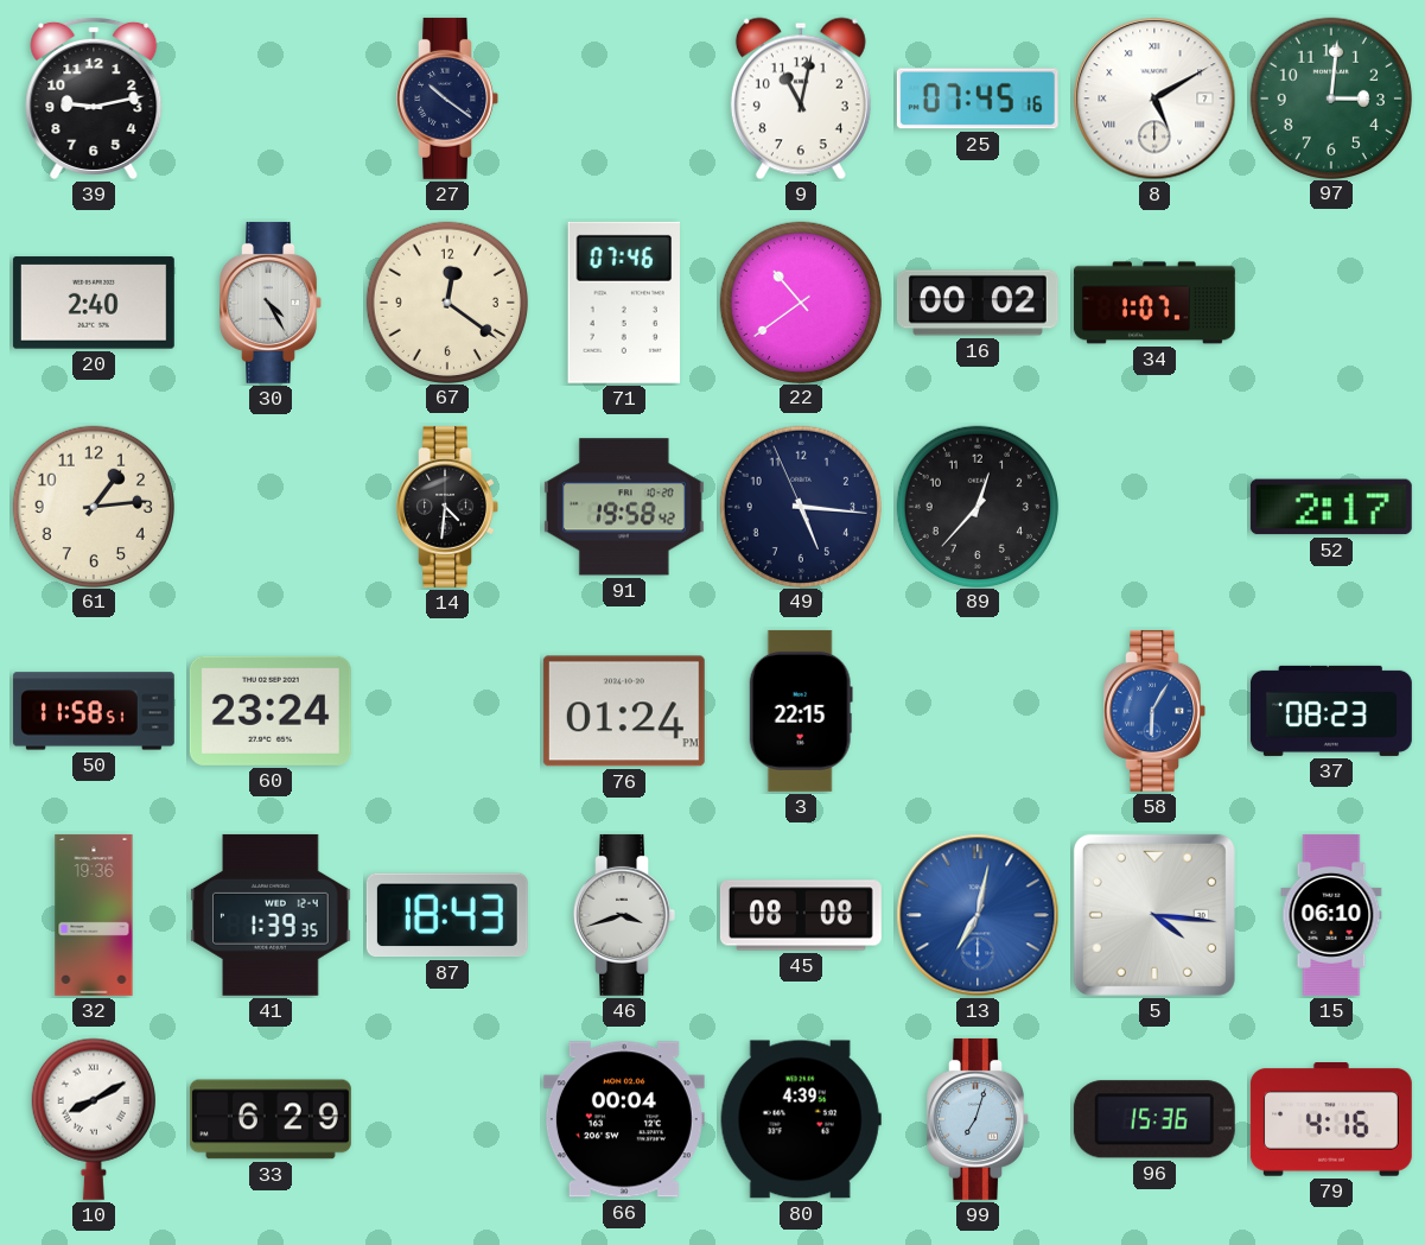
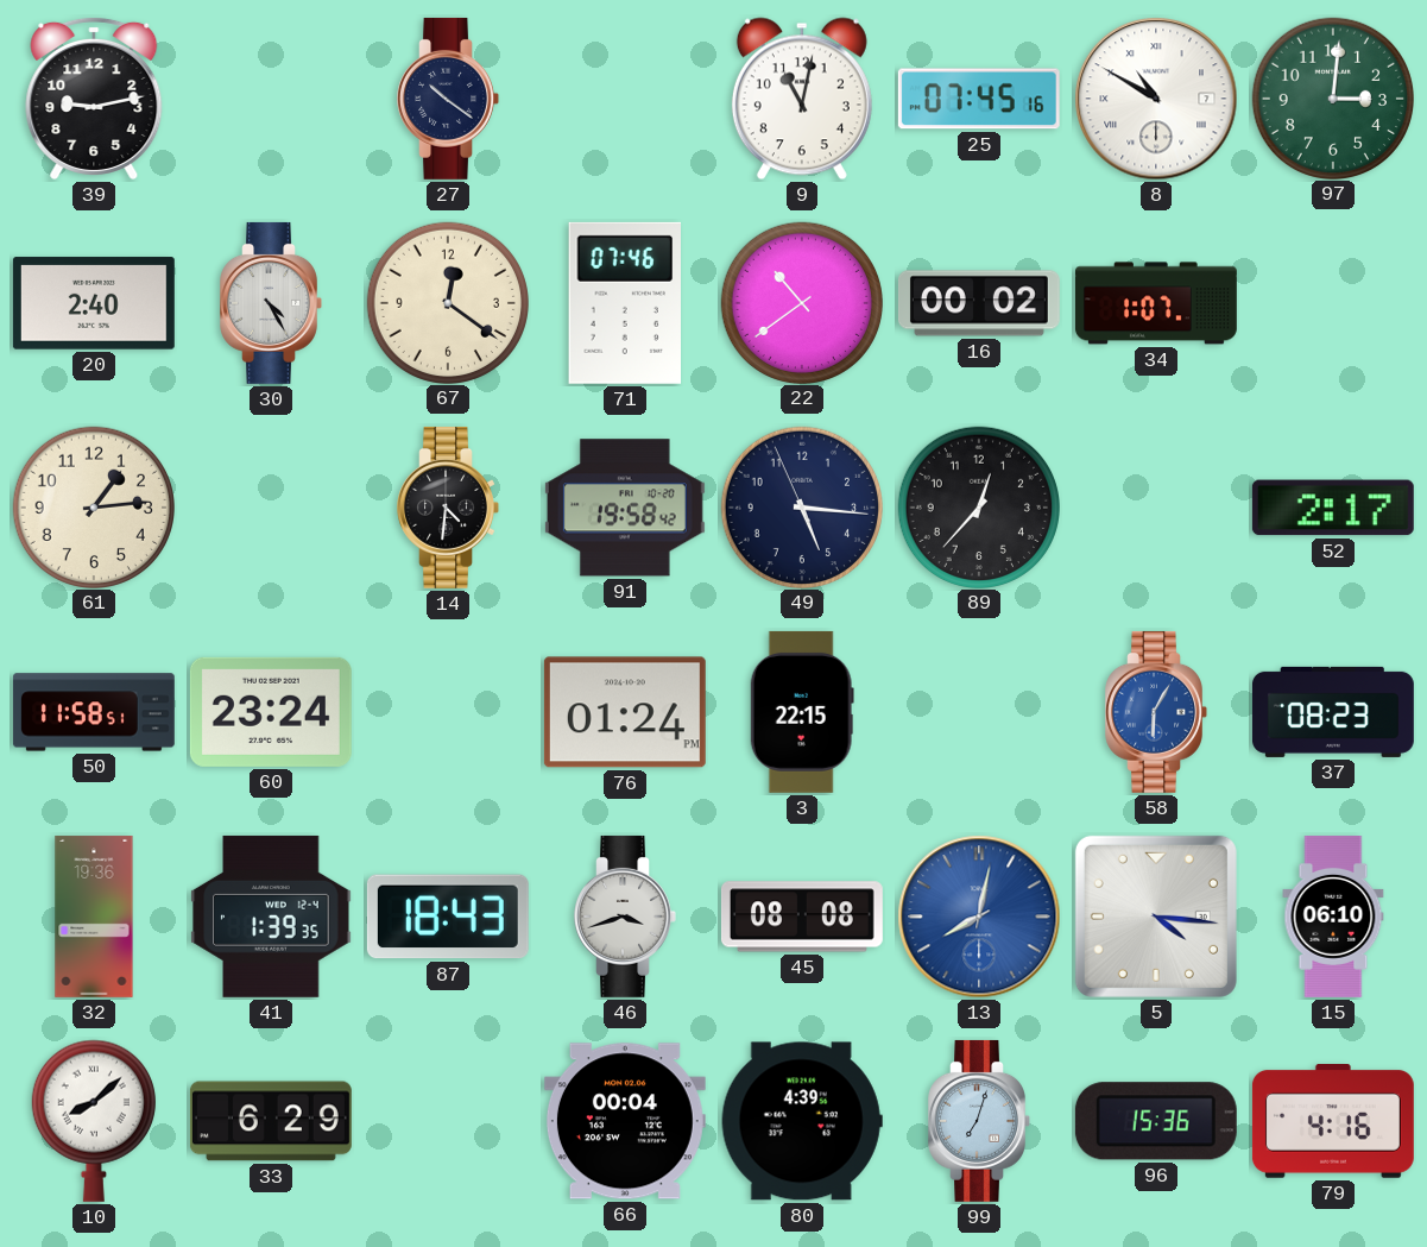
8: 5:10 -> 10:50
13: 7:02 -> 8:02
10: 8:10 -> 8:08
